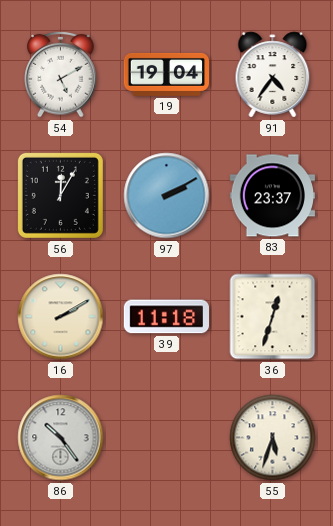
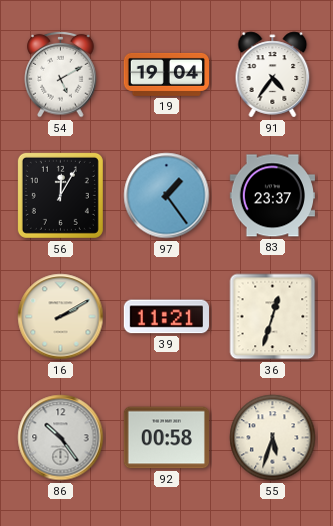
97: 2:10 -> 1:24
39: 11:18 -> 11:21
92: none -> 00:58
